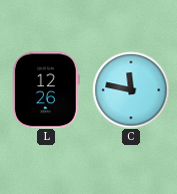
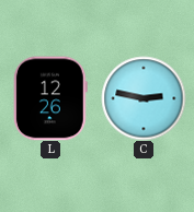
C: 11:47 -> 2:47
